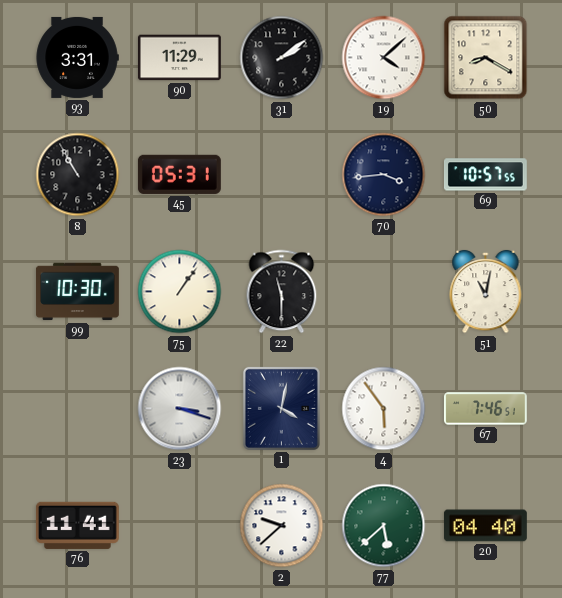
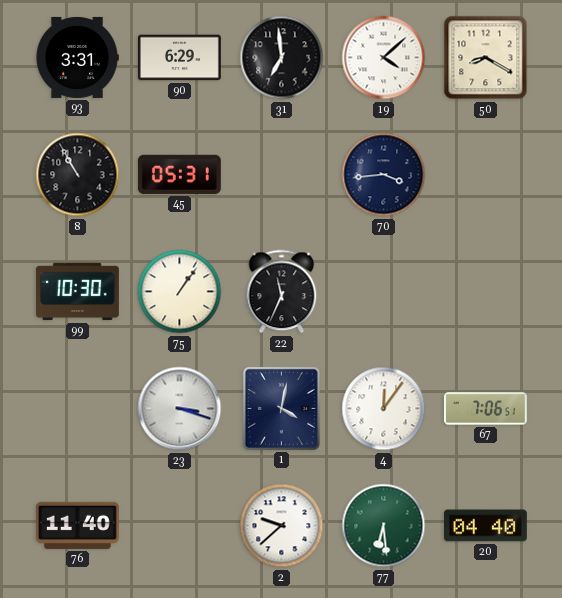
90: 11:29 -> 6:29
31: 2:09 -> 6:59
69: 10:57 -> none
22: 11:30 -> 11:34
51: 11:02 -> none
4: 5:54 -> 12:06
67: 7:46 -> 7:06
76: 11:41 -> 11:40
77: 5:38 -> 6:29
